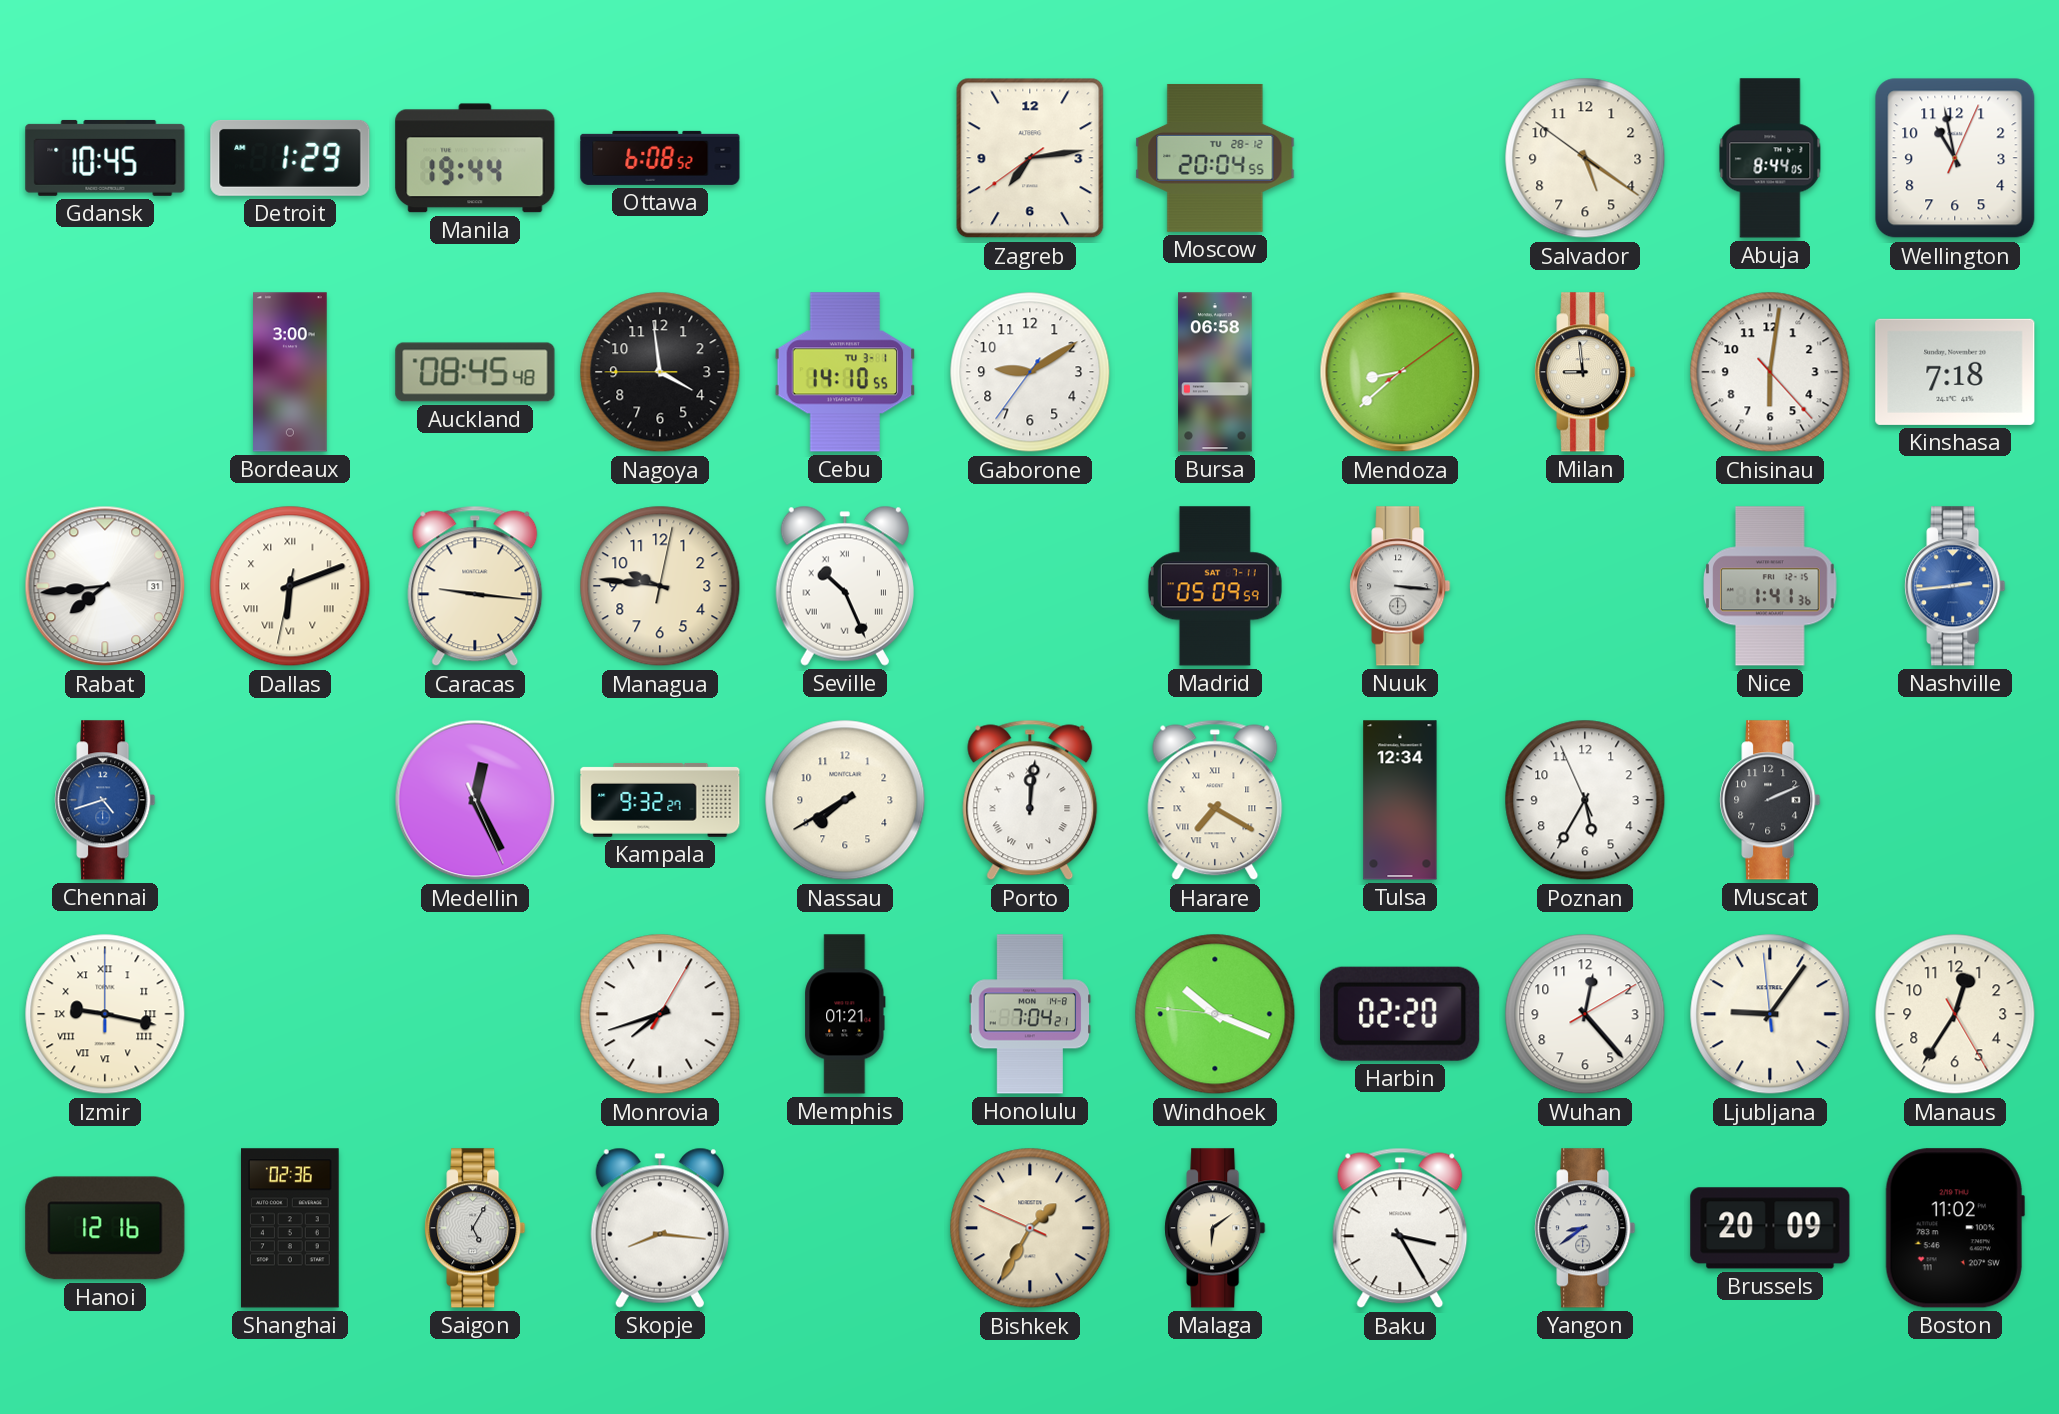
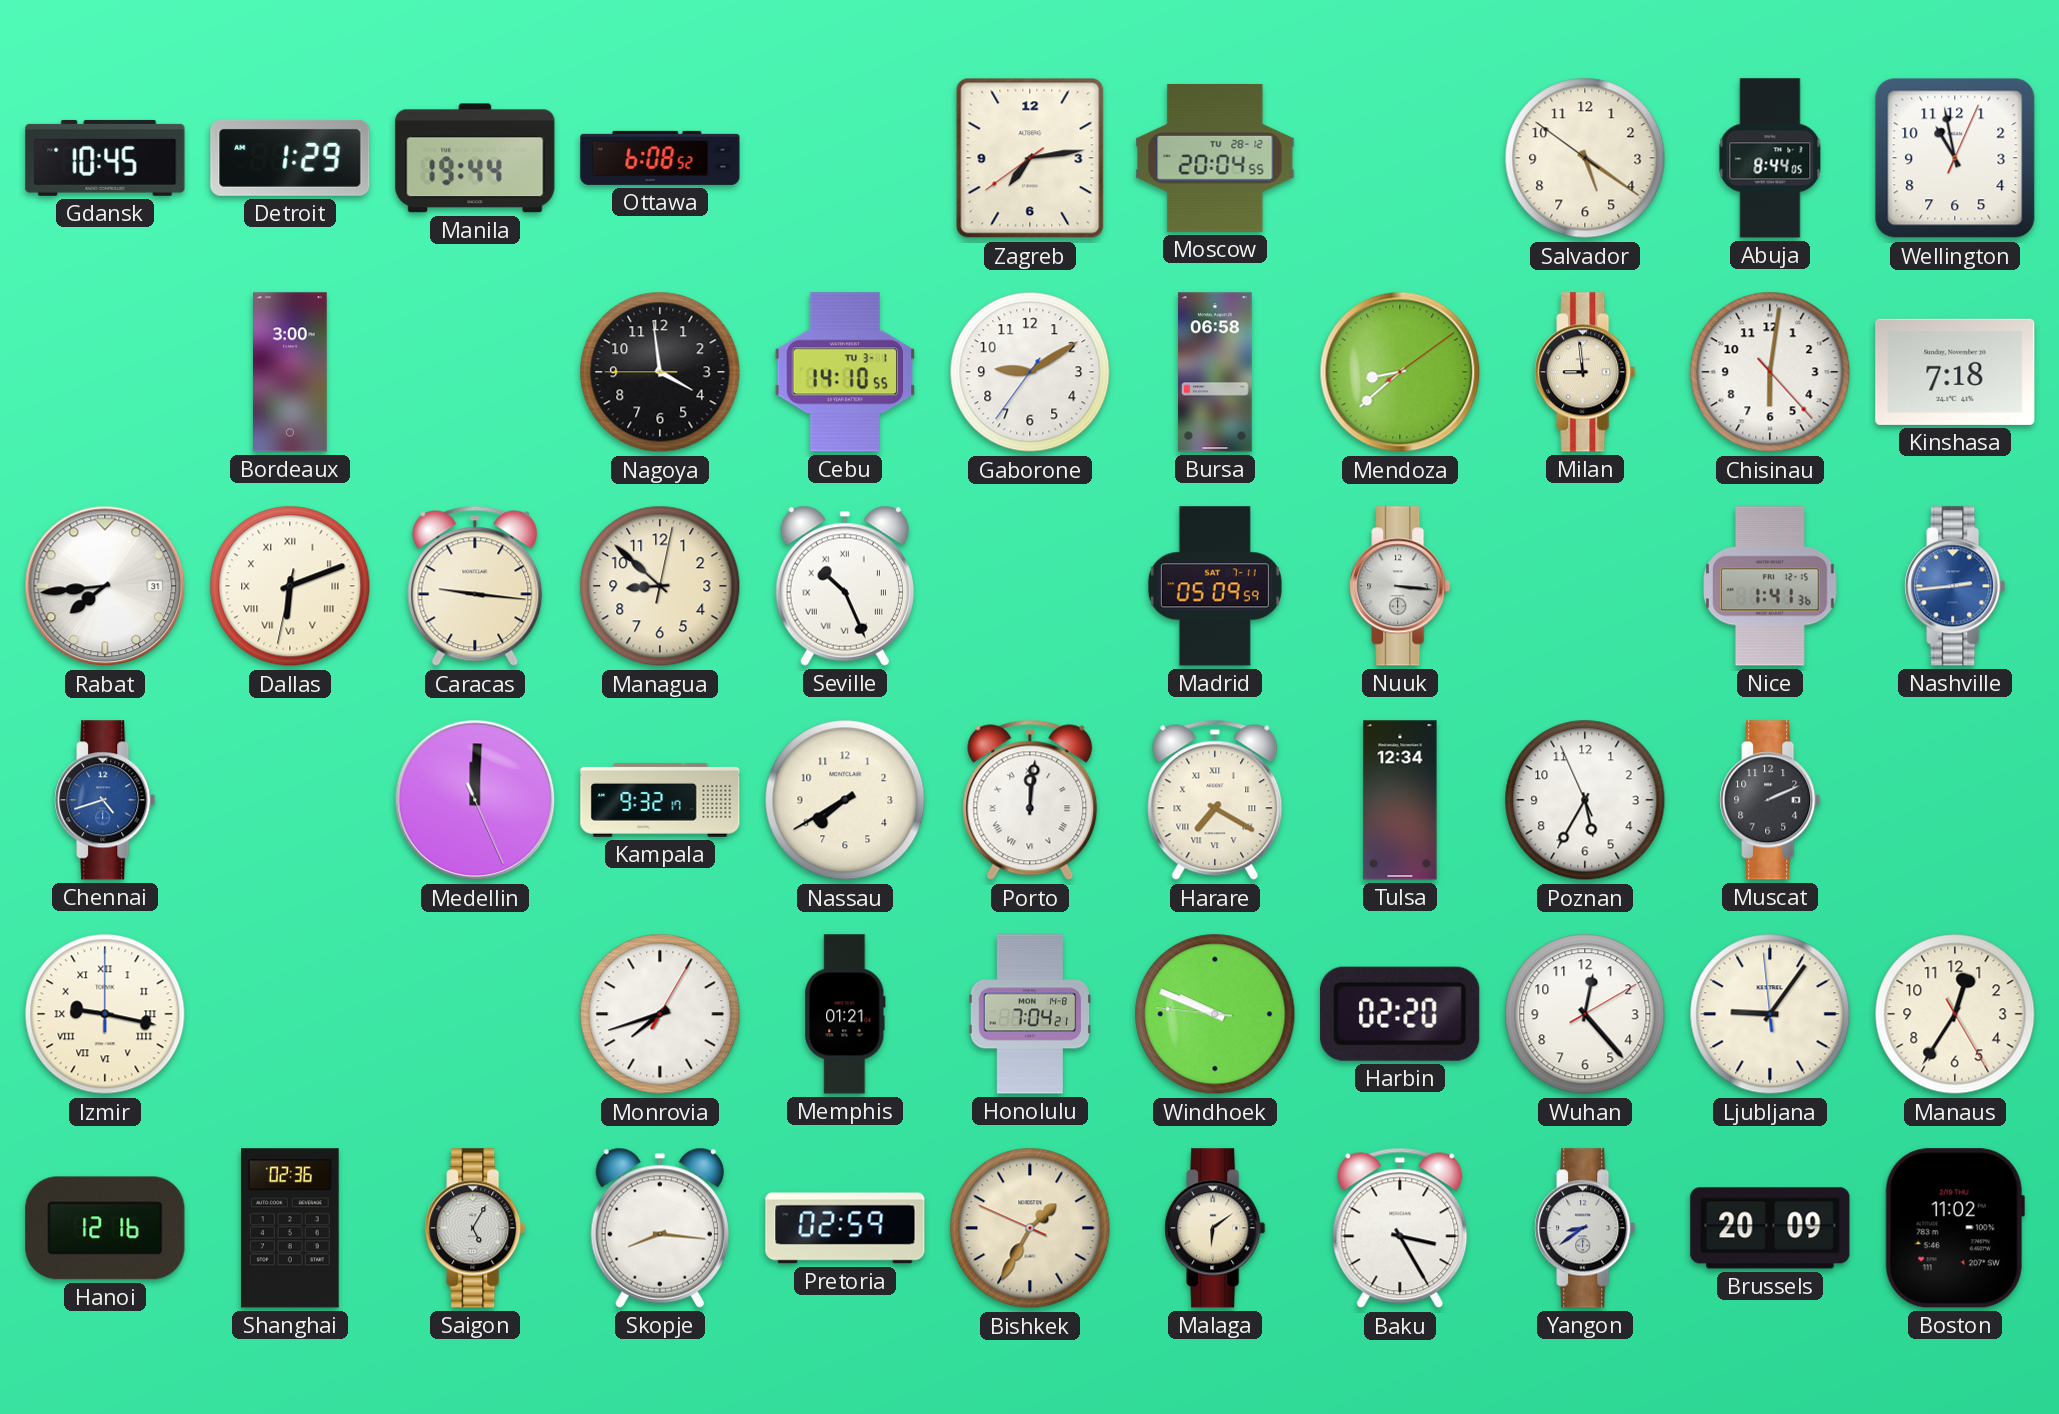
Auckland: 08:45 -> none
Managua: 9:46 -> 8:52
Medellin: 12:25 -> 12:00
Kampala: 9:32:27 -> 9:32:17
Windhoek: 10:18 -> 9:48
Pretoria: none -> 02:59
